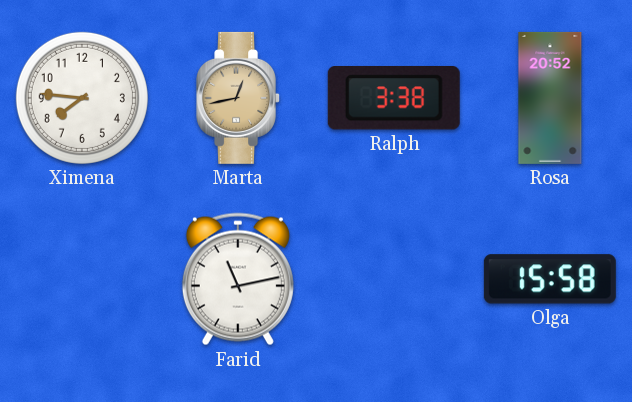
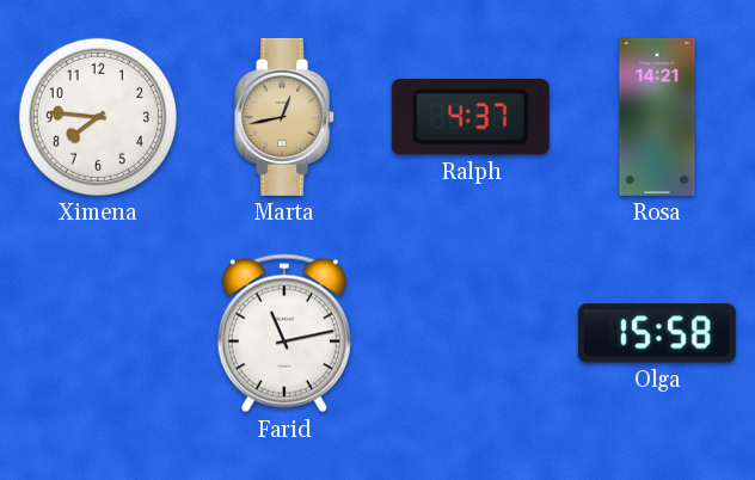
Ralph: 3:38 -> 4:37
Rosa: 20:52 -> 14:21
